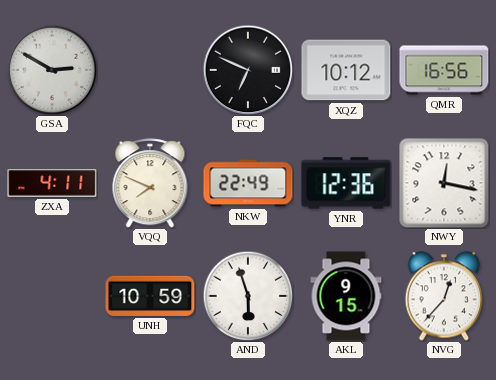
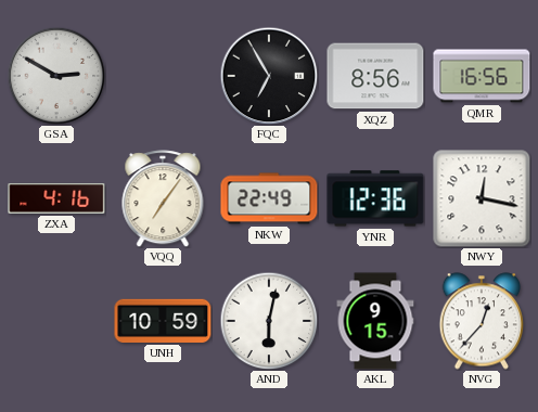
FQC: 6:49 -> 6:55
XQZ: 10:12 -> 8:56
ZXA: 4:11 -> 4:16
VQQ: 7:49 -> 7:06
AND: 5:57 -> 6:02
